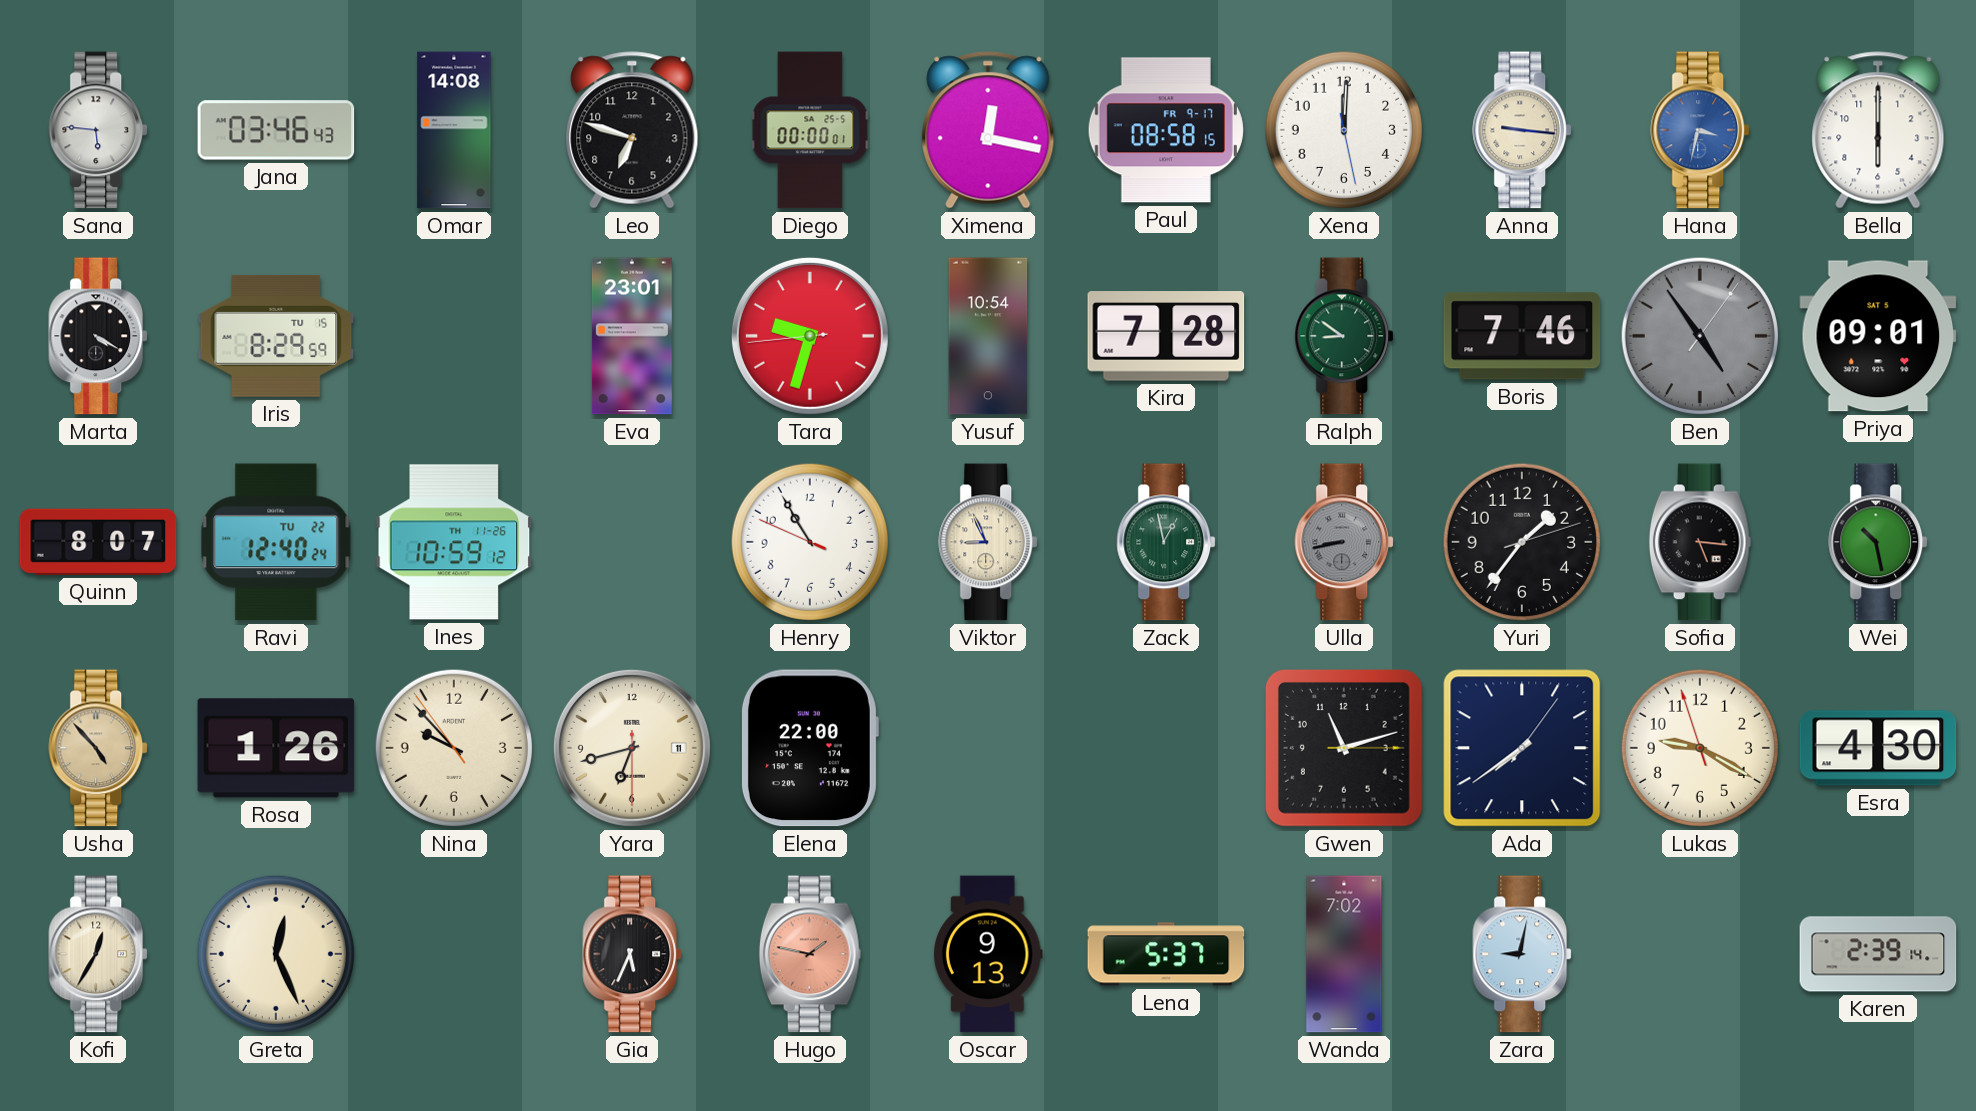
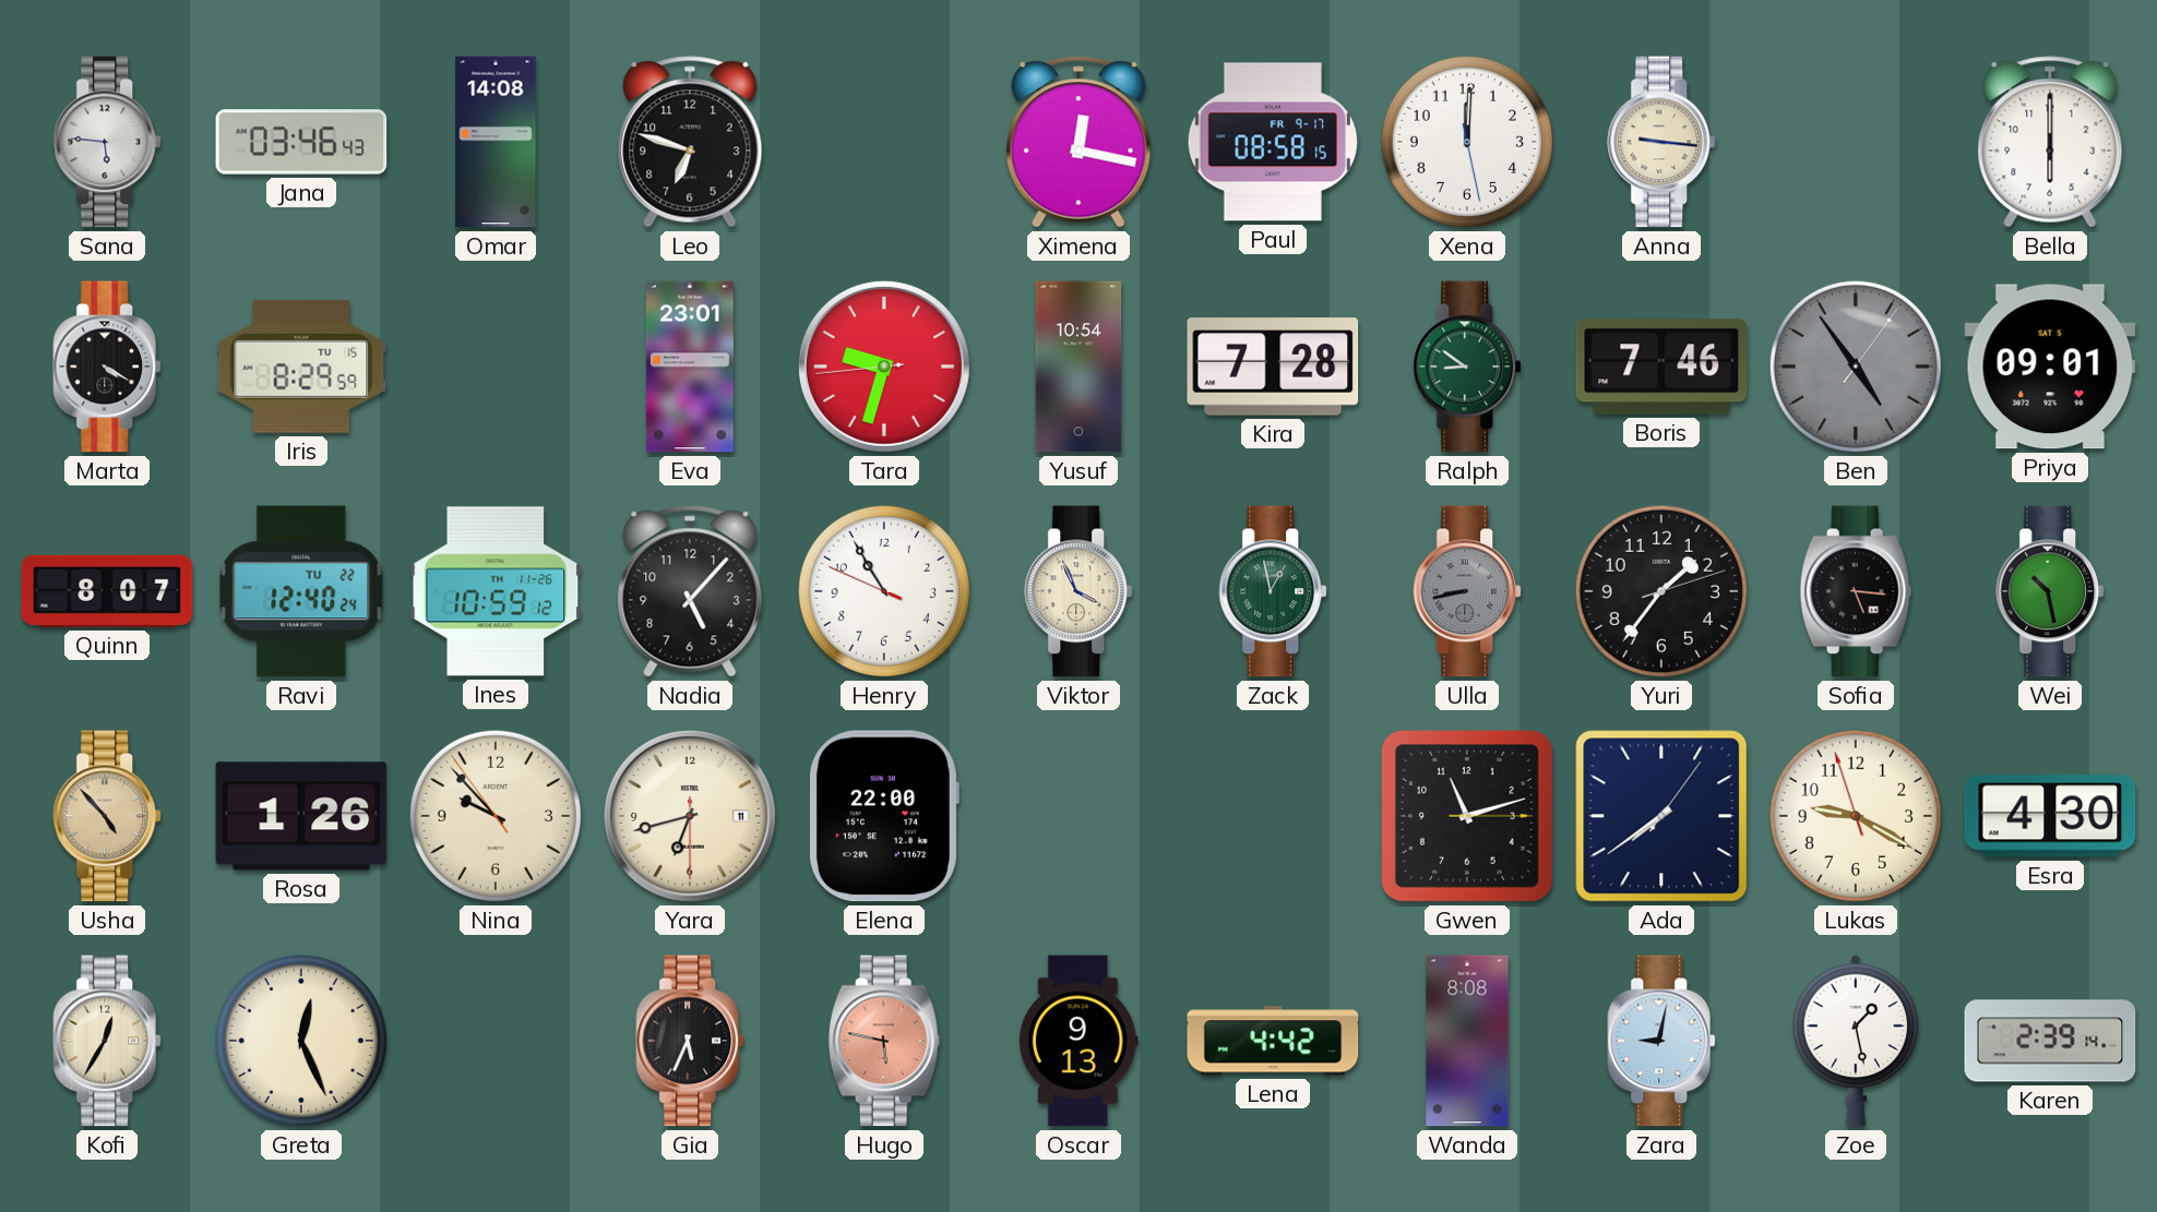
Diego: 00:00 -> none
Hana: 3:32 -> none
Nadia: none -> 5:07
Viktor: 8:56 -> 3:56
Hugo: 1:47 -> 5:47
Lena: 5:37 -> 4:42
Wanda: 7:02 -> 8:08
Zoe: none -> 1:28
